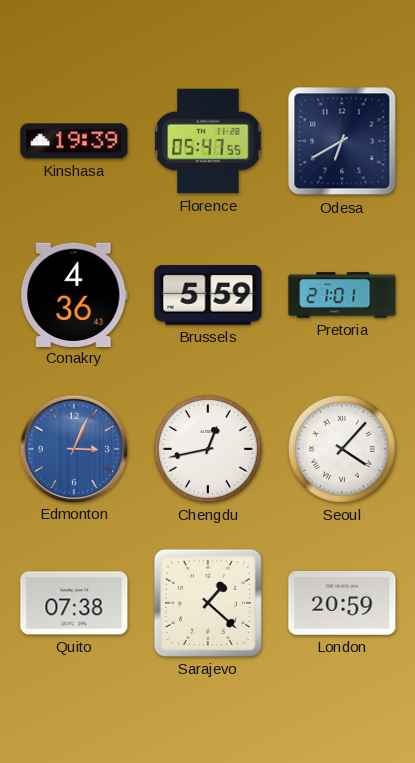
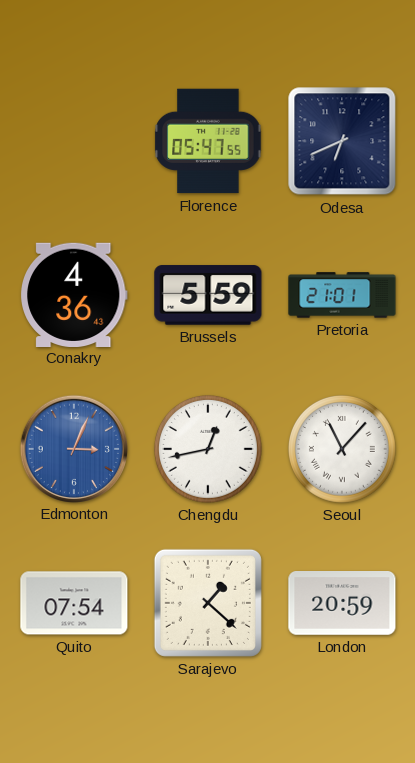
Kinshasa: 19:39 -> none
Odesa: 6:40 -> 6:41
Seoul: 4:07 -> 11:07
Quito: 07:38 -> 07:54
